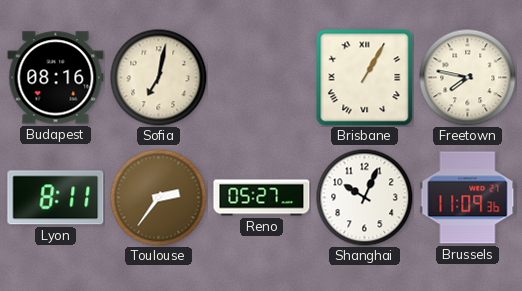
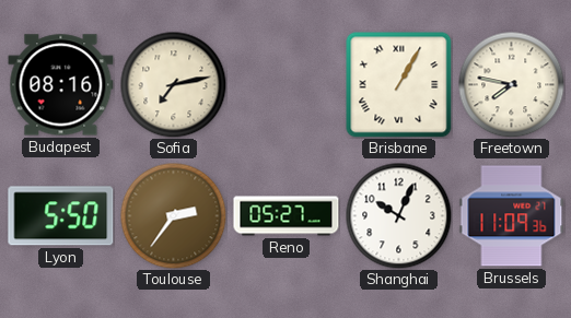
Sofia: 7:02 -> 7:13
Lyon: 8:11 -> 5:50
